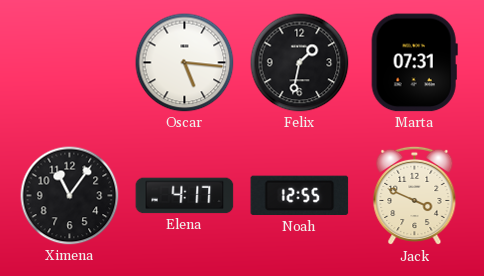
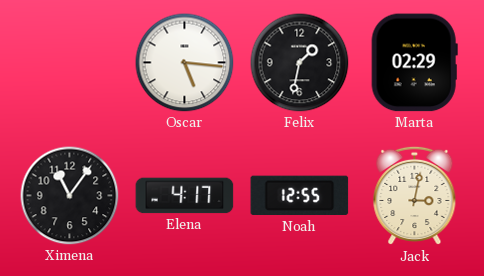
Marta: 07:31 -> 02:29
Jack: 3:49 -> 3:02
